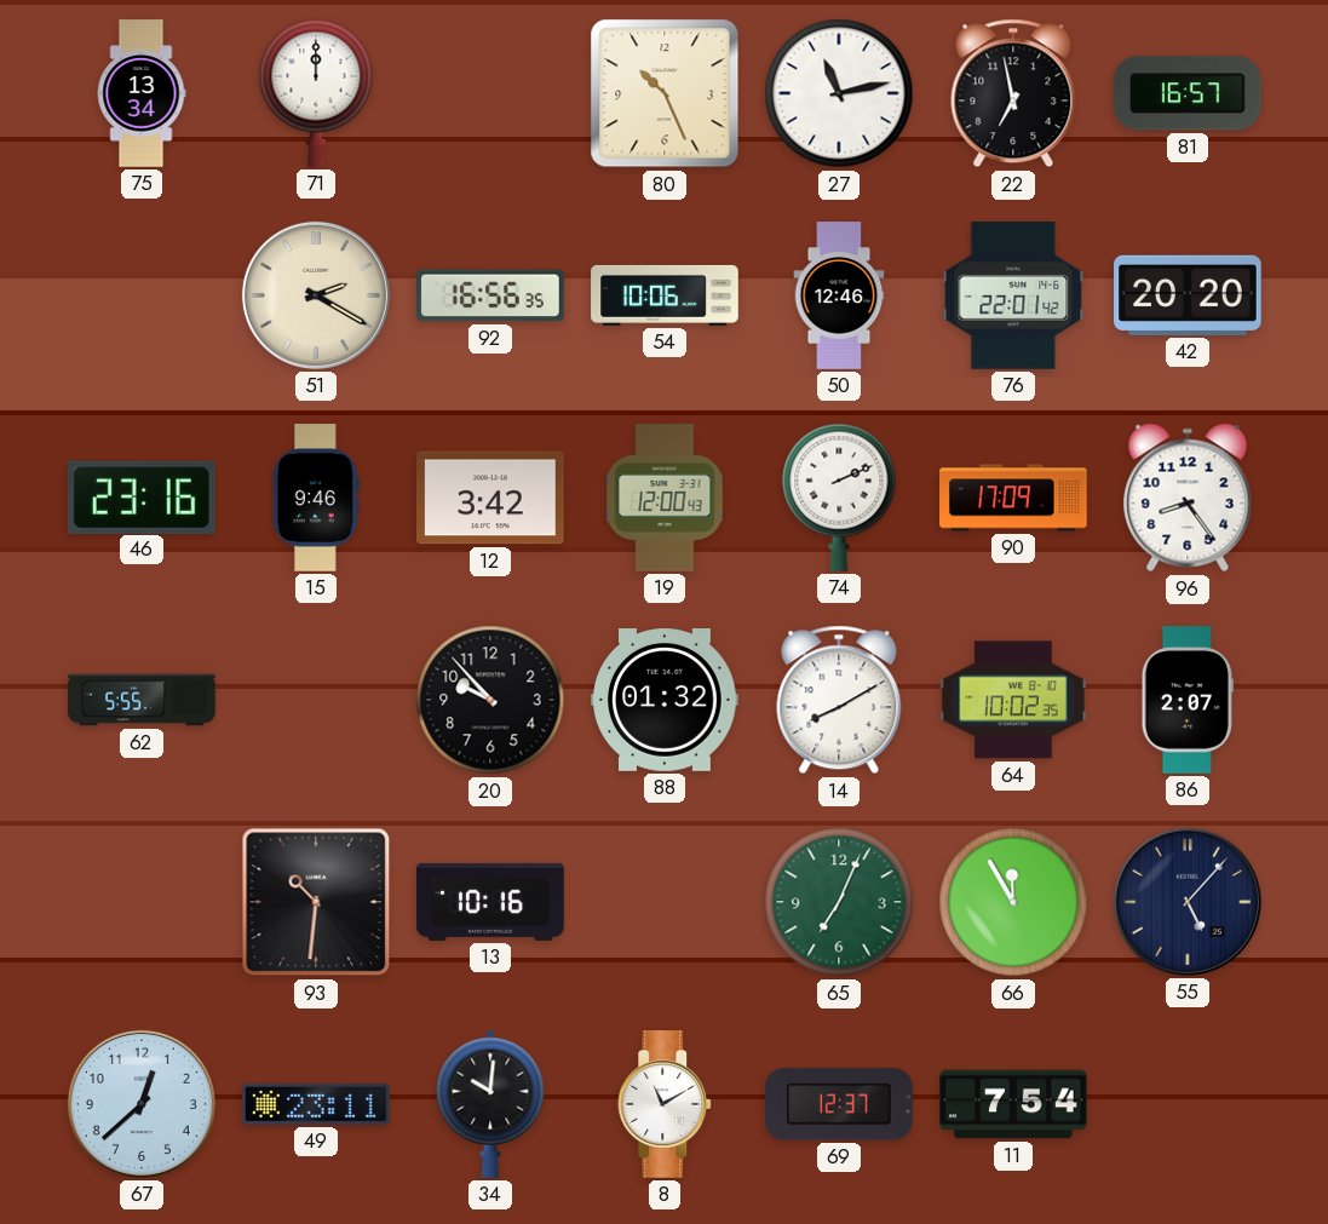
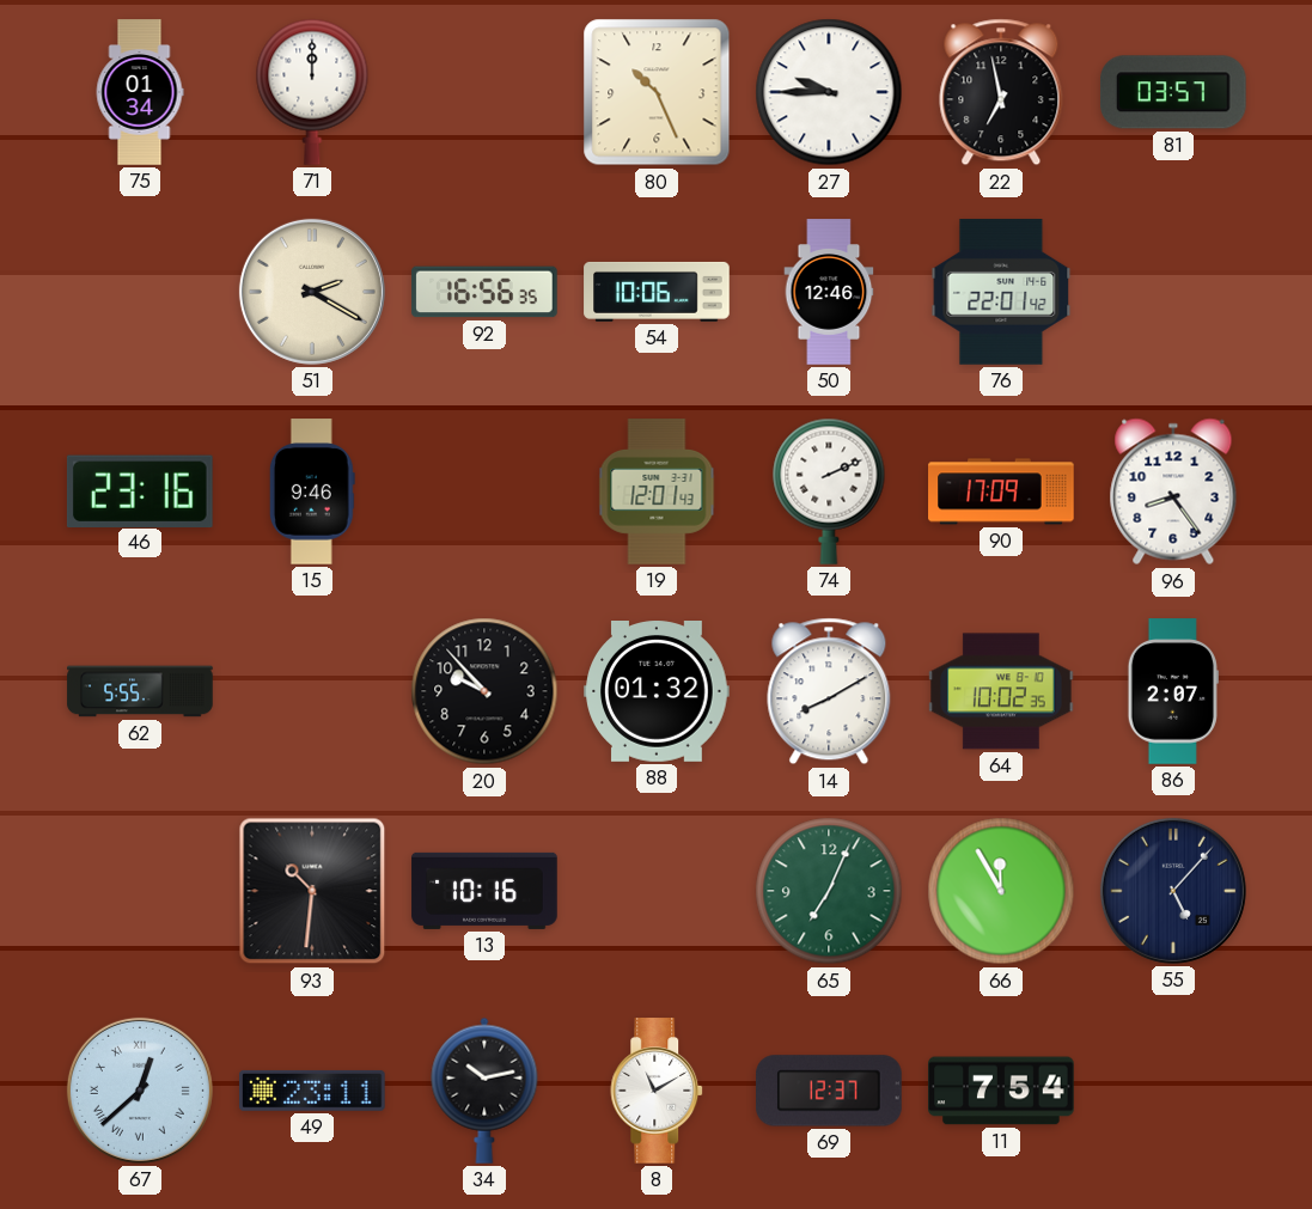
75: 13:34 -> 01:34
27: 11:13 -> 9:45
81: 16:57 -> 03:57
42: 20:20 -> none
12: 3:42 -> none
19: 12:00 -> 12:01
67 numerals: Arabic -> Roman
34: 10:01 -> 10:13
